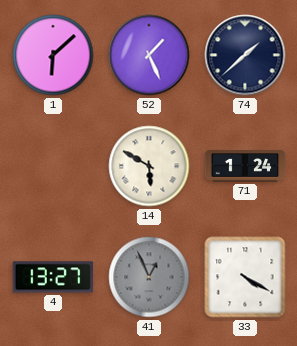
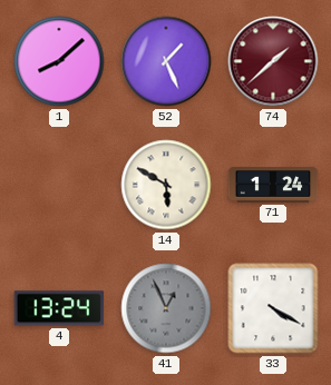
1: 6:08 -> 8:08
74 dial: navy -> burgundy
4: 13:27 -> 13:24
